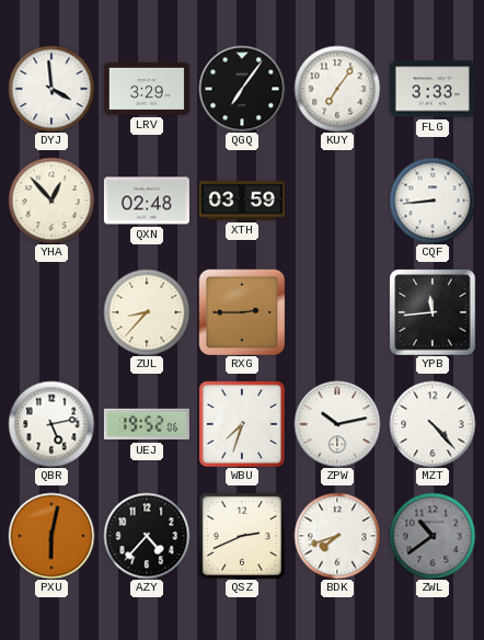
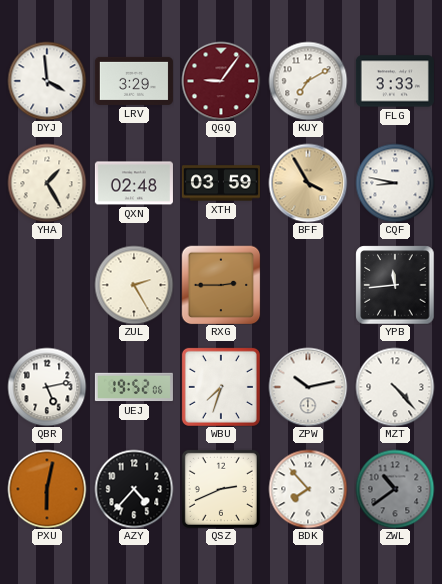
QGQ: 7:06 -> 9:06
QGQ dial: black -> burgundy
KUY: 7:06 -> 7:10
YHA: 12:53 -> 1:25
BFF: none -> 3:55
CQF: 8:44 -> 8:47
ZUL: 8:37 -> 2:25
BDK: 7:42 -> 7:53
